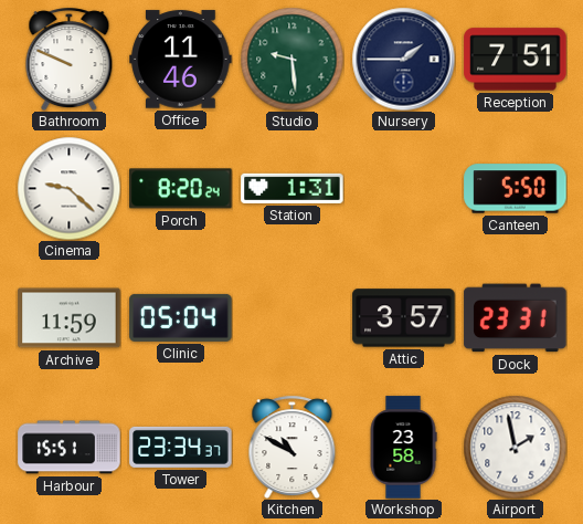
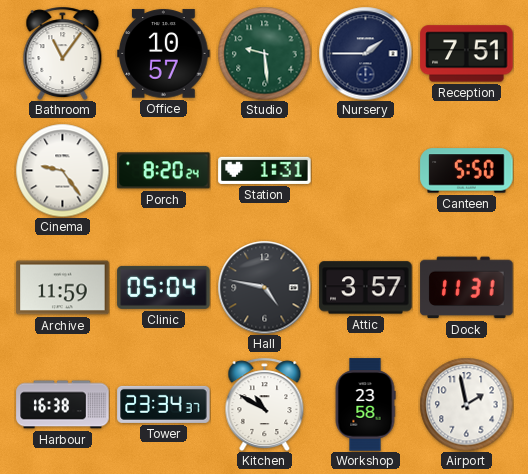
Bathroom: 9:49 -> 11:06
Office: 11:46 -> 10:57
Cinema: 9:22 -> 9:24
Hall: none -> 4:47
Dock: 23:31 -> 11:31
Harbour: 15:51 -> 16:38
